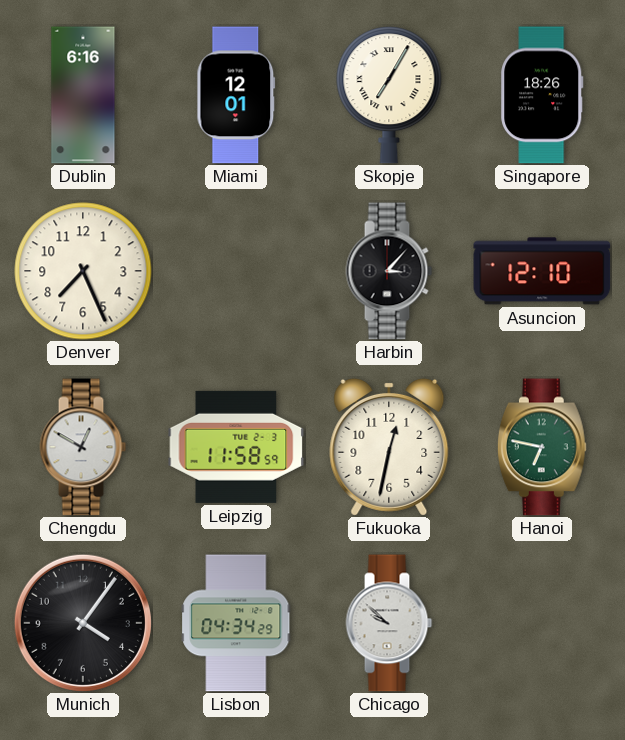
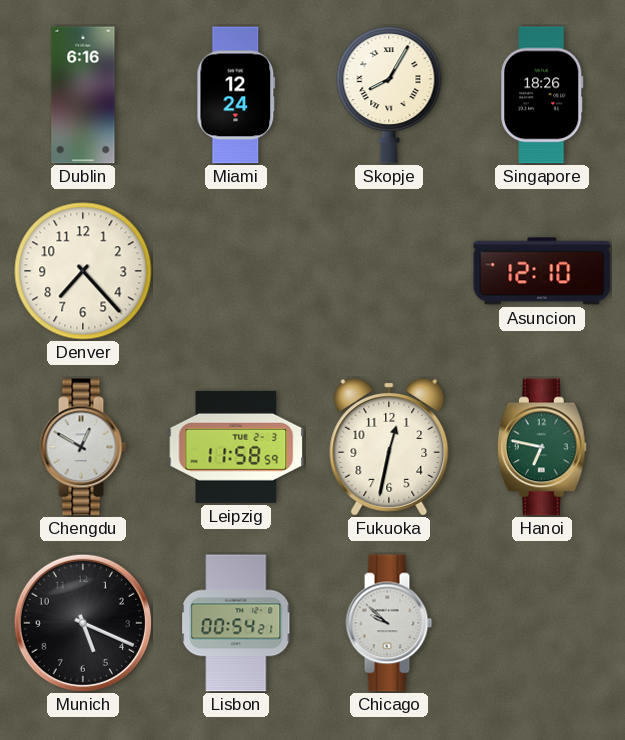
Miami: 12:01 -> 12:24
Skopje: 7:05 -> 8:05
Denver: 7:26 -> 7:23
Harbin: 3:07 -> none
Munich: 4:06 -> 5:19
Lisbon: 04:34 -> 00:54
